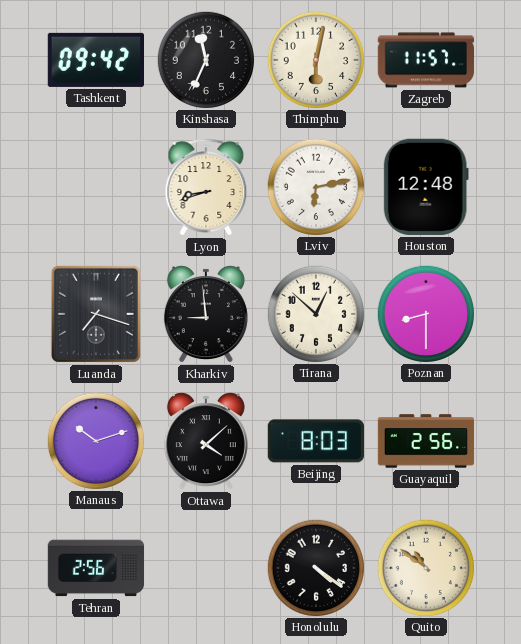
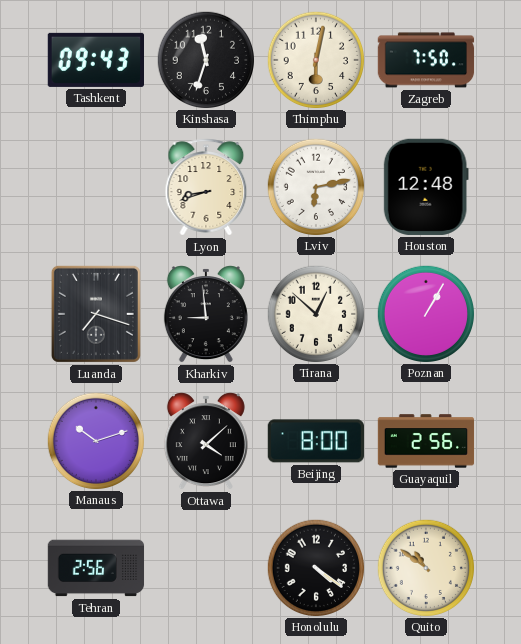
Tashkent: 09:42 -> 09:43
Kinshasa: 11:34 -> 11:33
Zagreb: 11:57 -> 7:50
Poznan: 8:30 -> 1:05
Beijing: 8:03 -> 8:00
